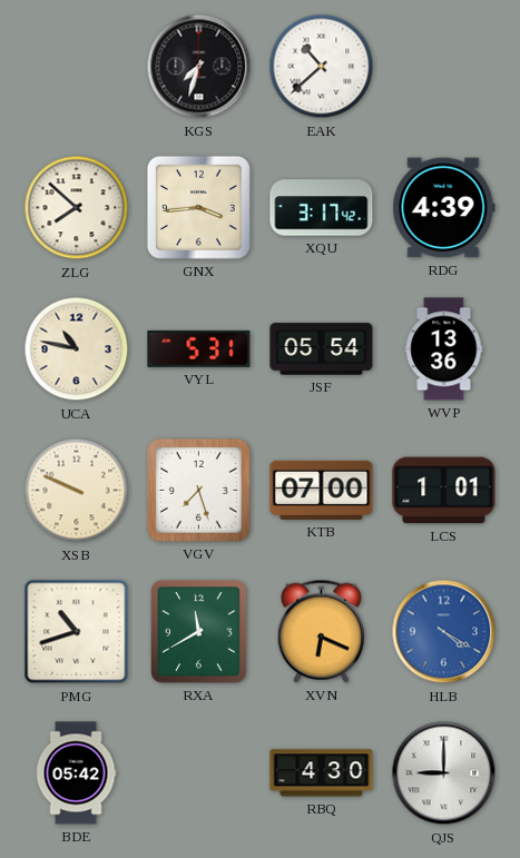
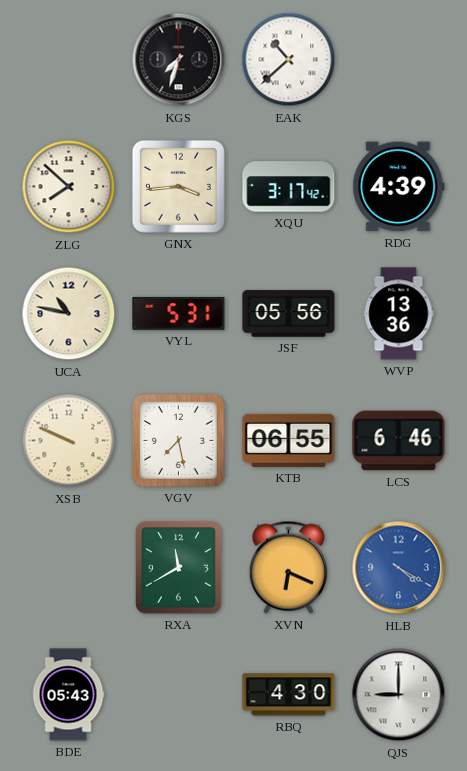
JSF: 05:54 -> 05:56
VGV: 7:27 -> 7:28
KTB: 07:00 -> 06:55
LCS: 1:01 -> 6:46
PMG: 10:42 -> none
BDE: 05:42 -> 05:43
